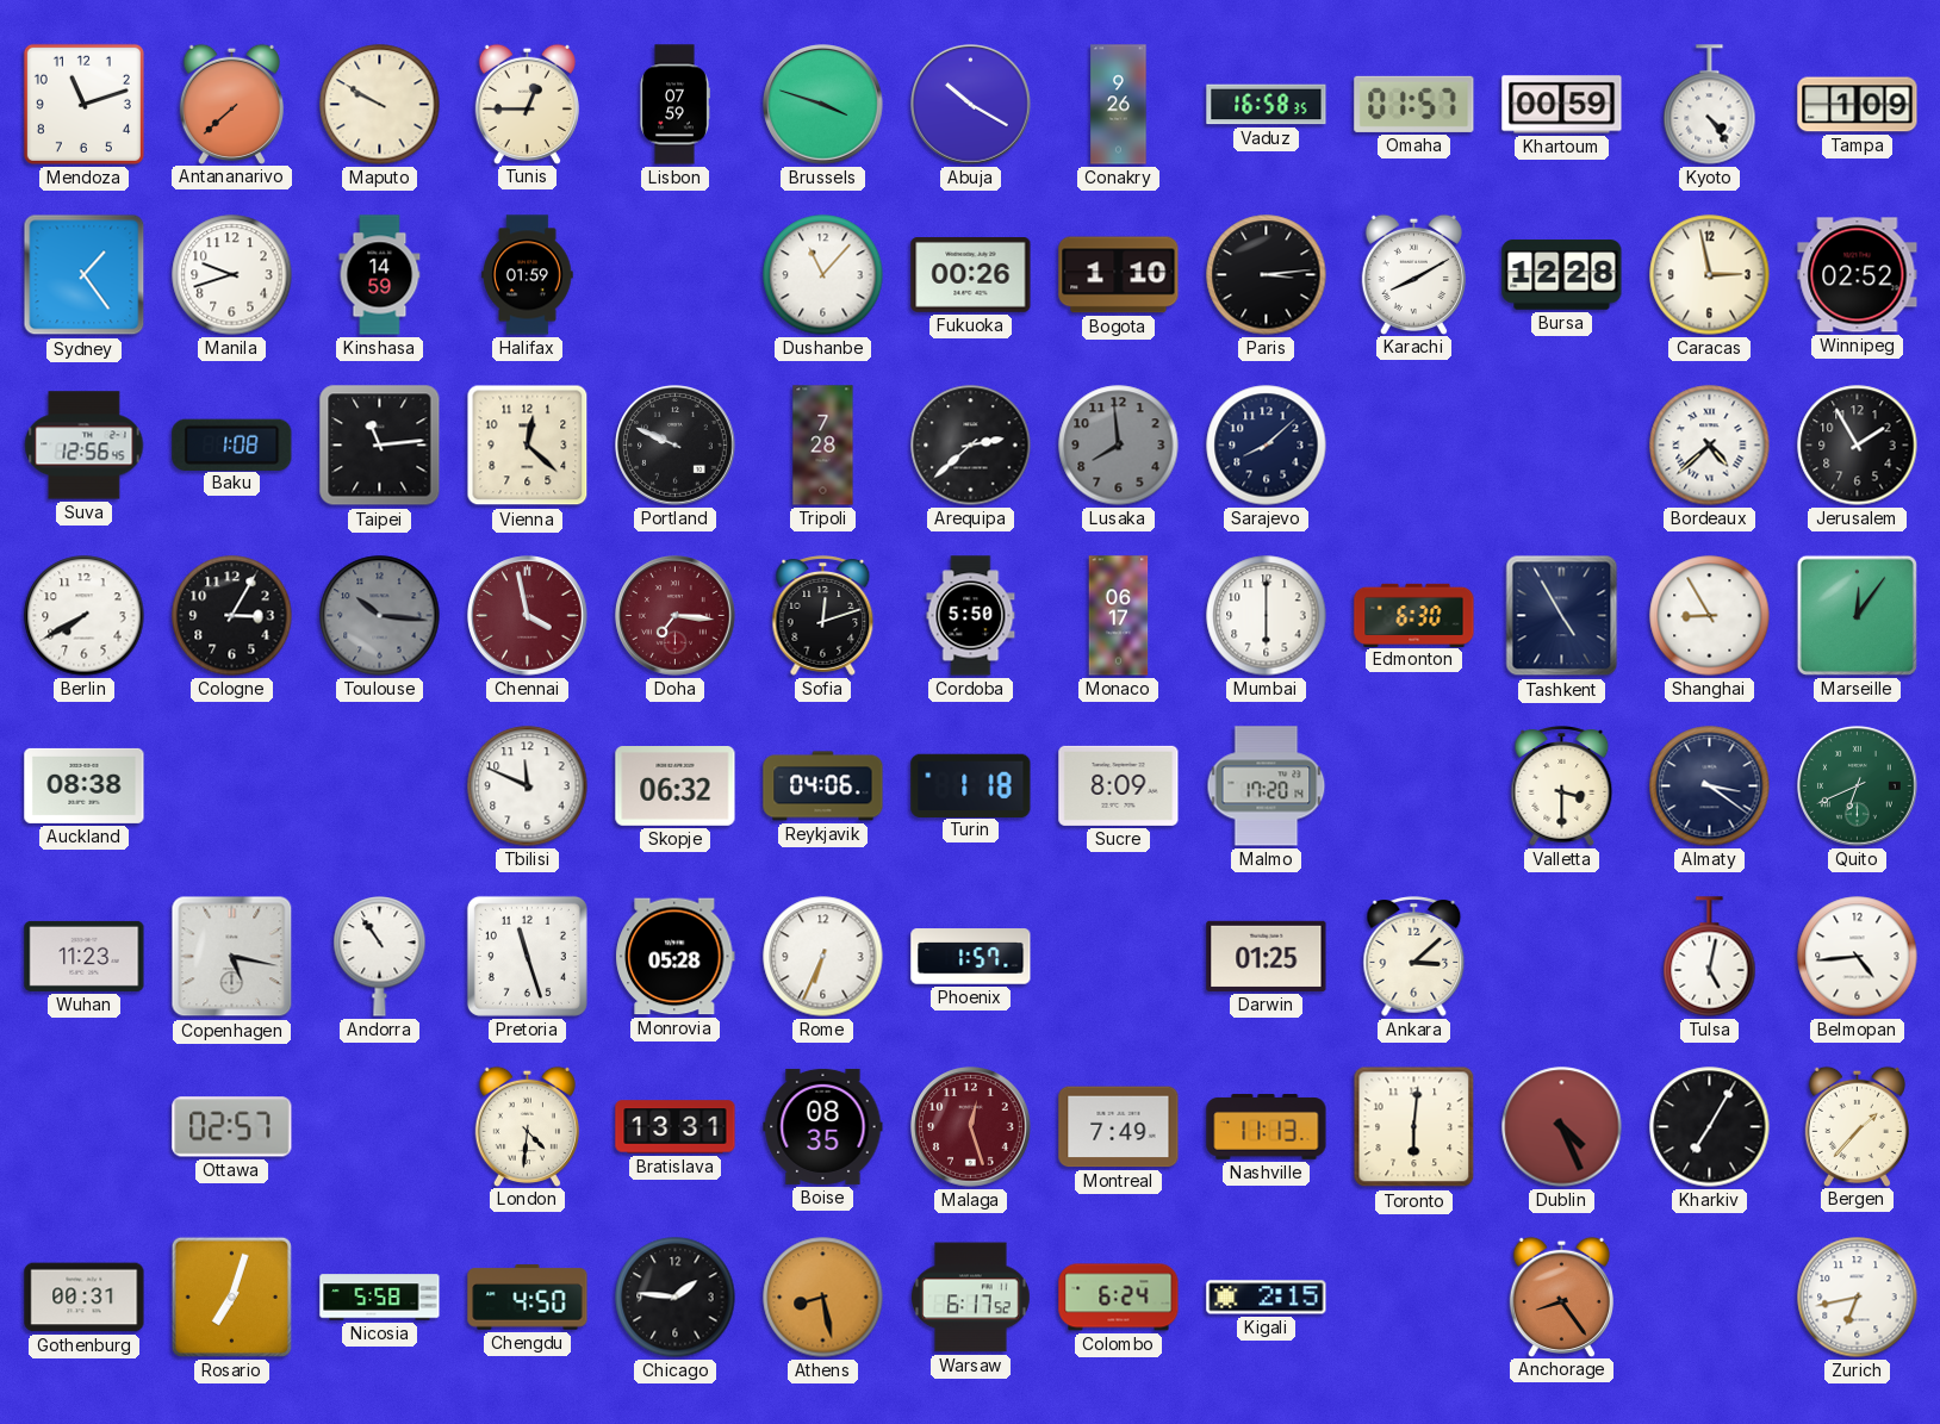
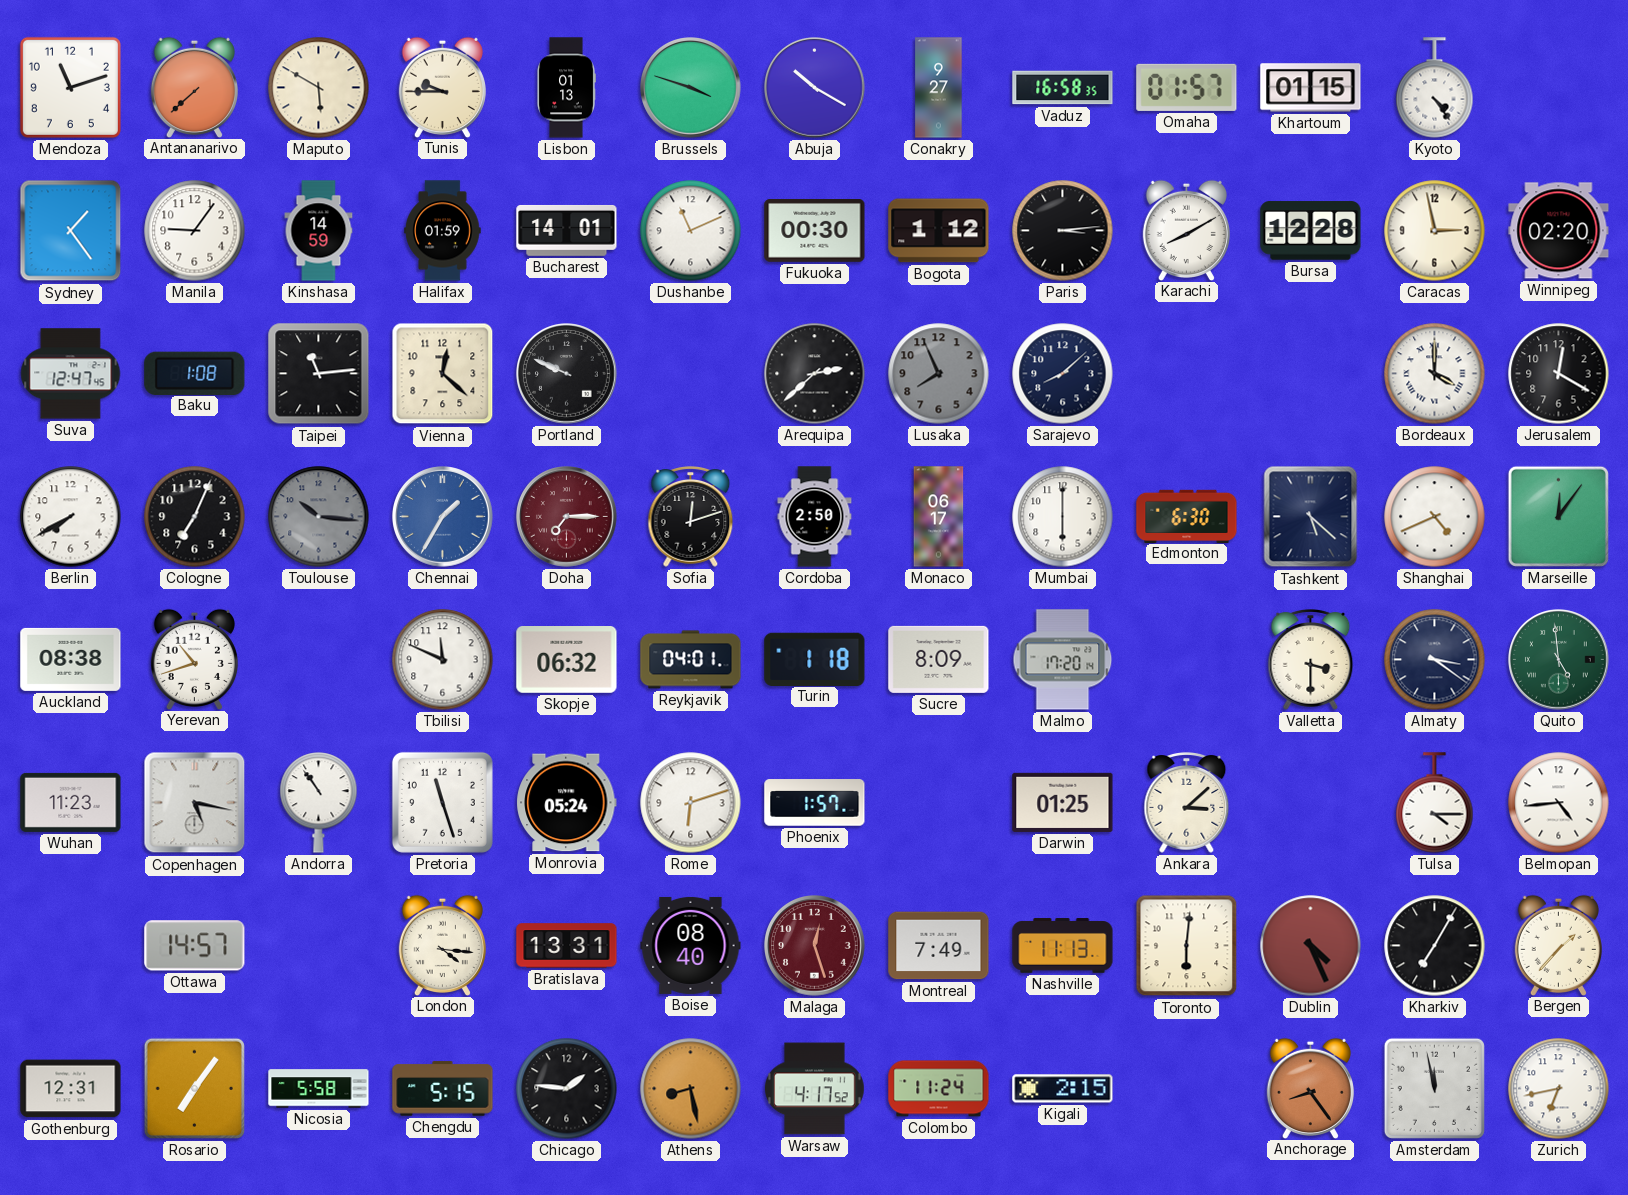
Maputo: 9:50 -> 5:50
Tunis: 12:45 -> 9:45
Lisbon: 07:59 -> 01:13
Conakry: 9:26 -> 9:27
Khartoum: 00:59 -> 01:15
Tampa: 1:09 -> none
Manila: 9:42 -> 9:06
Bucharest: none -> 14:01
Dushanbe: 11:07 -> 11:11
Fukuoka: 00:26 -> 00:30
Bogota: 1:10 -> 1:12
Winnipeg: 02:52 -> 02:20
Suva: 12:56 -> 12:47
Tripoli: 7:28 -> none
Lusaka: 7:59 -> 7:56
Bordeaux: 4:38 -> 4:00
Jerusalem: 1:55 -> 12:20
Cologne: 3:05 -> 7:04
Chennai: 3:58 -> 1:35
Chennai dial: burgundy -> blue
Doha: 7:16 -> 7:15
Cordoba: 5:50 -> 2:50
Tashkent: 4:55 -> 5:22
Shanghai: 8:55 -> 4:41
Yerevan: none -> 10:42
Reykjavik: 04:06 -> 04:01
Quito: 6:41 -> 4:59
Monrovia: 05:28 -> 05:24
Rome: 6:34 -> 6:12
Tulsa: 5:02 -> 4:15
Ottawa: 02:57 -> 14:57
London: 4:31 -> 4:16
Boise: 08:35 -> 08:40
Gothenburg: 00:31 -> 12:31
Rosario: 7:03 -> 7:06
Chengdu: 4:50 -> 5:15
Warsaw: 6:17 -> 4:17
Colombo: 6:24 -> 11:24
Amsterdam: none -> 11:58
